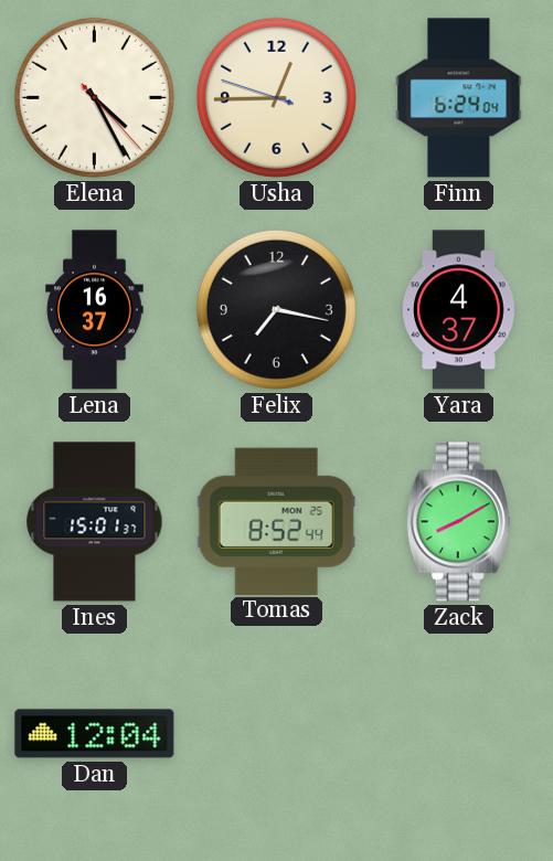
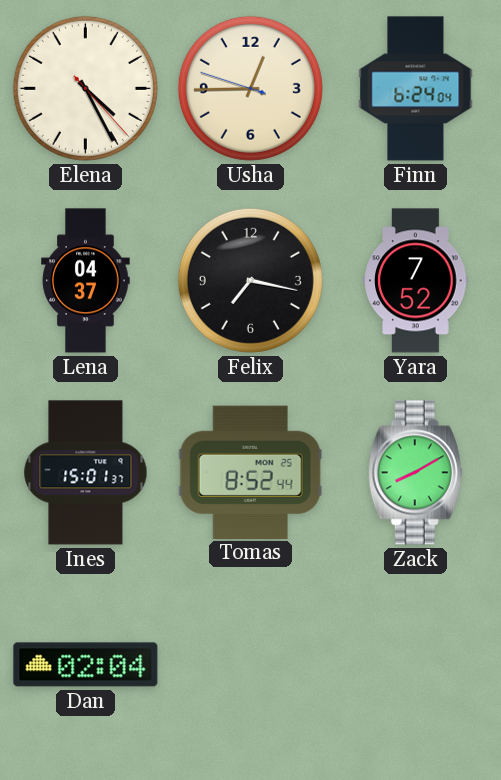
Lena: 16:37 -> 04:37
Yara: 4:37 -> 7:52
Dan: 12:04 -> 02:04
